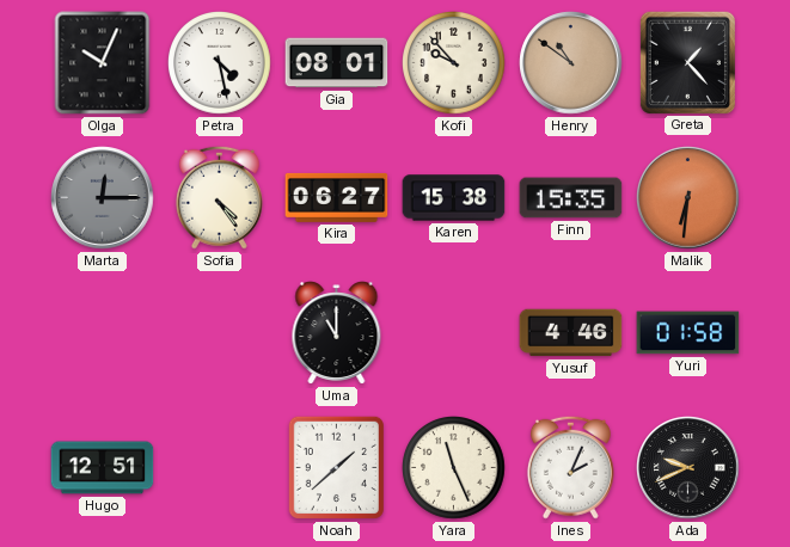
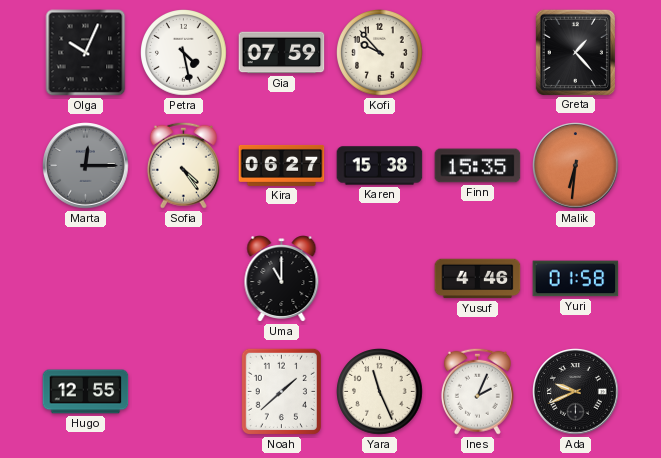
Gia: 08:01 -> 07:59
Henry: 10:51 -> none
Hugo: 12:51 -> 12:55
